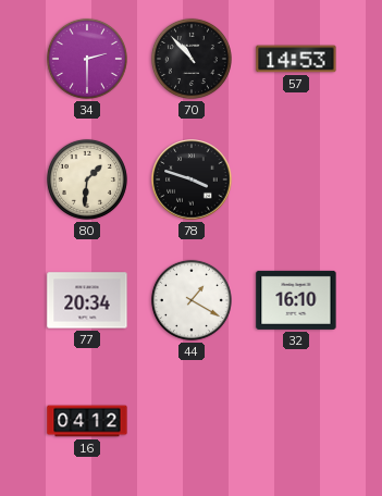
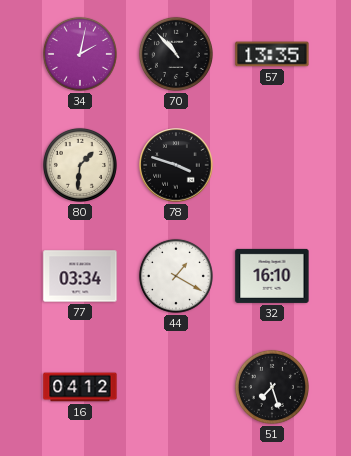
34: 2:30 -> 2:02
57: 14:53 -> 13:35
77: 20:34 -> 03:34
51: none -> 7:27
